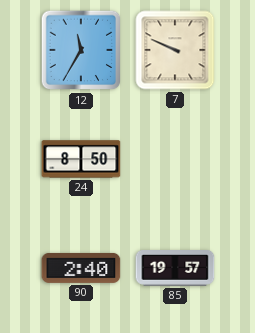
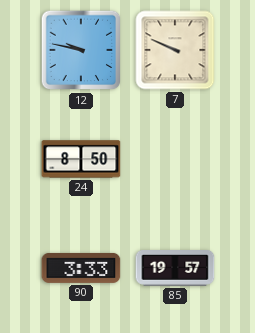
12: 11:35 -> 9:47
90: 2:40 -> 3:33
